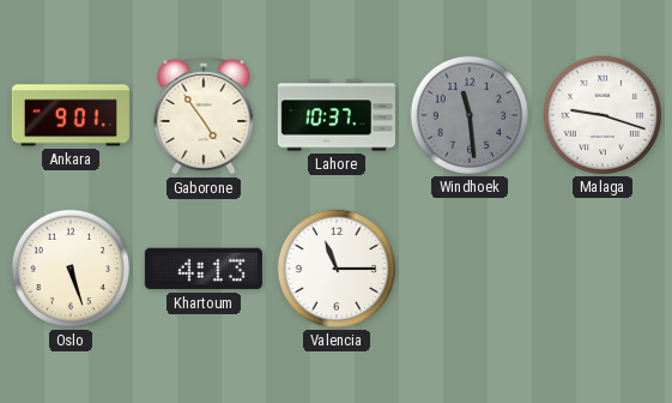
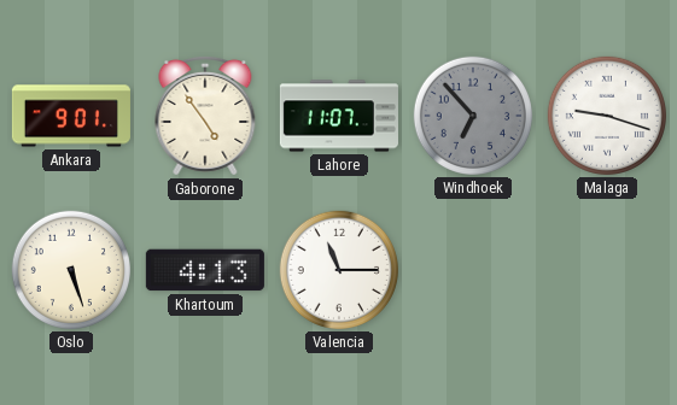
Lahore: 10:37 -> 11:07
Windhoek: 11:29 -> 6:53
